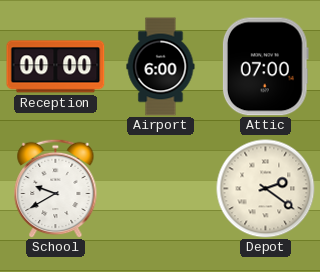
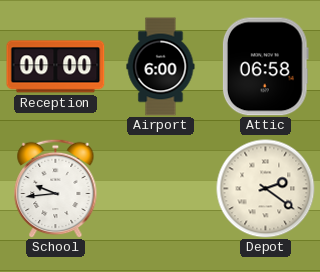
Attic: 07:00 -> 06:58
School: 9:40 -> 9:44
